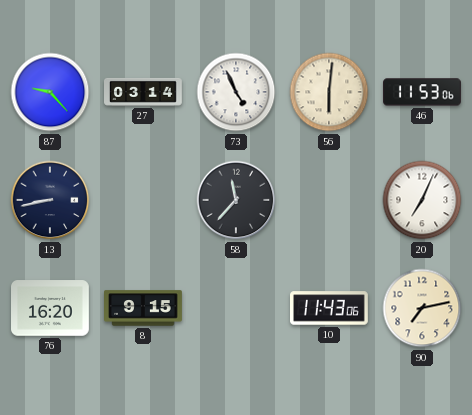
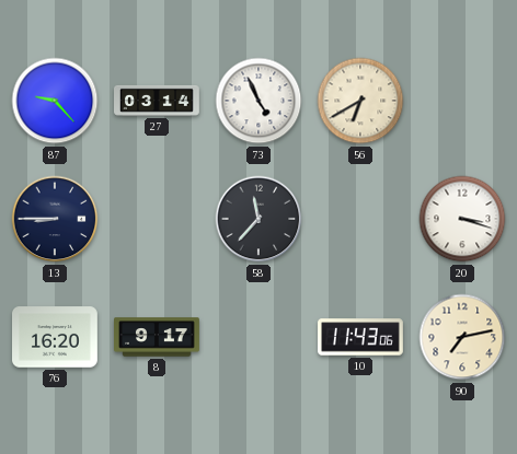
56: 6:01 -> 6:40
46: 11:53 -> none
13: 8:43 -> 8:45
20: 7:04 -> 3:18
8: 9:15 -> 9:17
